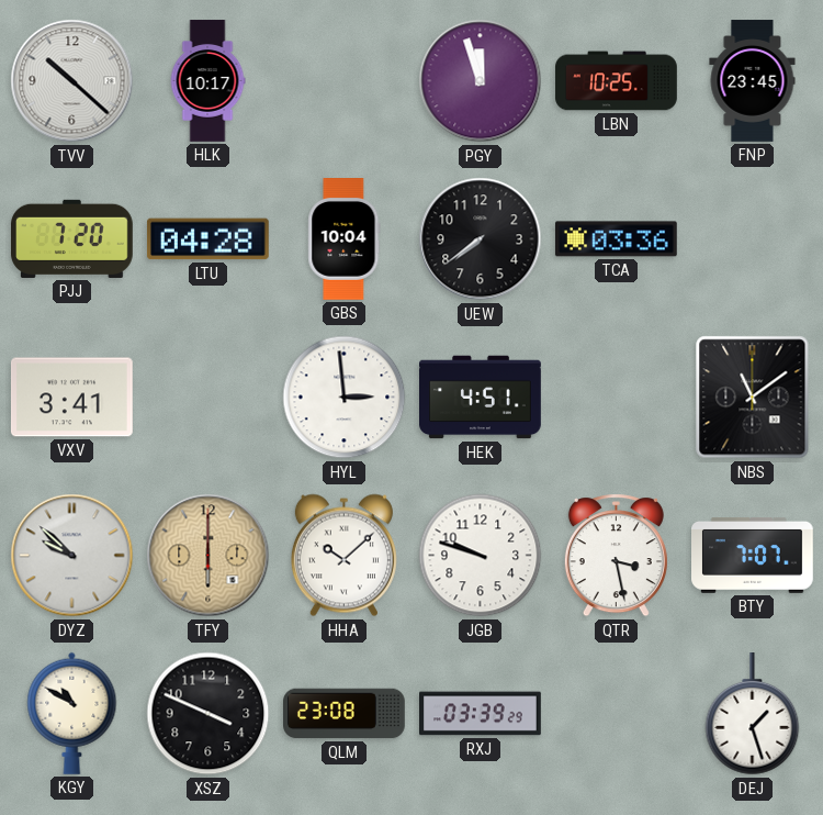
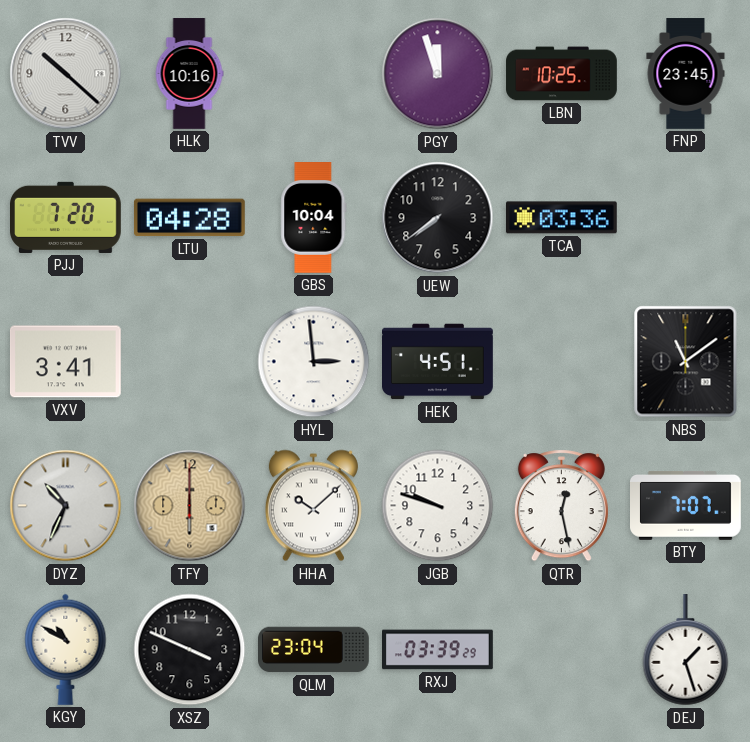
HLK: 10:17 -> 10:16
DYZ: 9:52 -> 10:34
QTR: 3:28 -> 12:28
QLM: 23:08 -> 23:04
